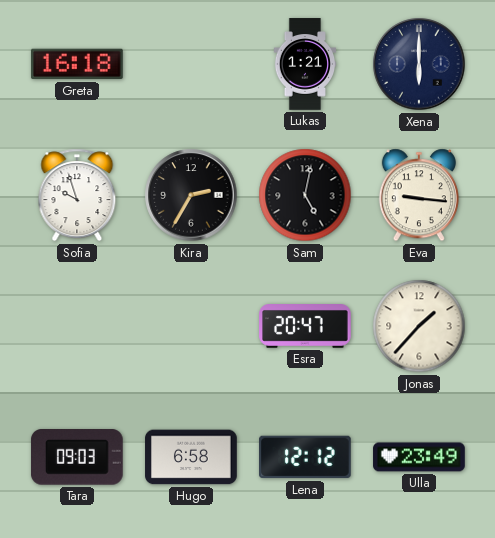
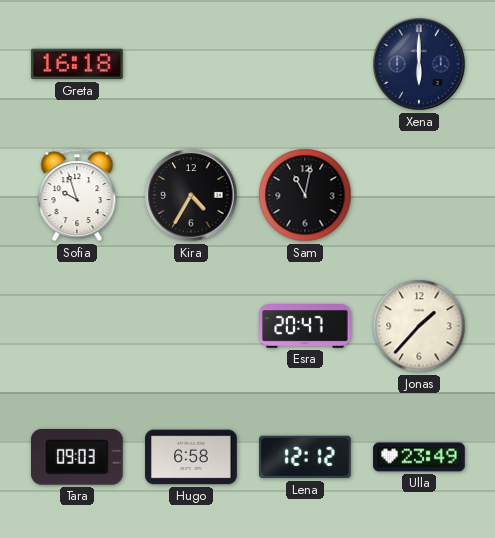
Lukas: 1:21 -> none
Kira: 2:35 -> 4:35
Sam: 5:02 -> 11:02
Eva: 9:16 -> none
